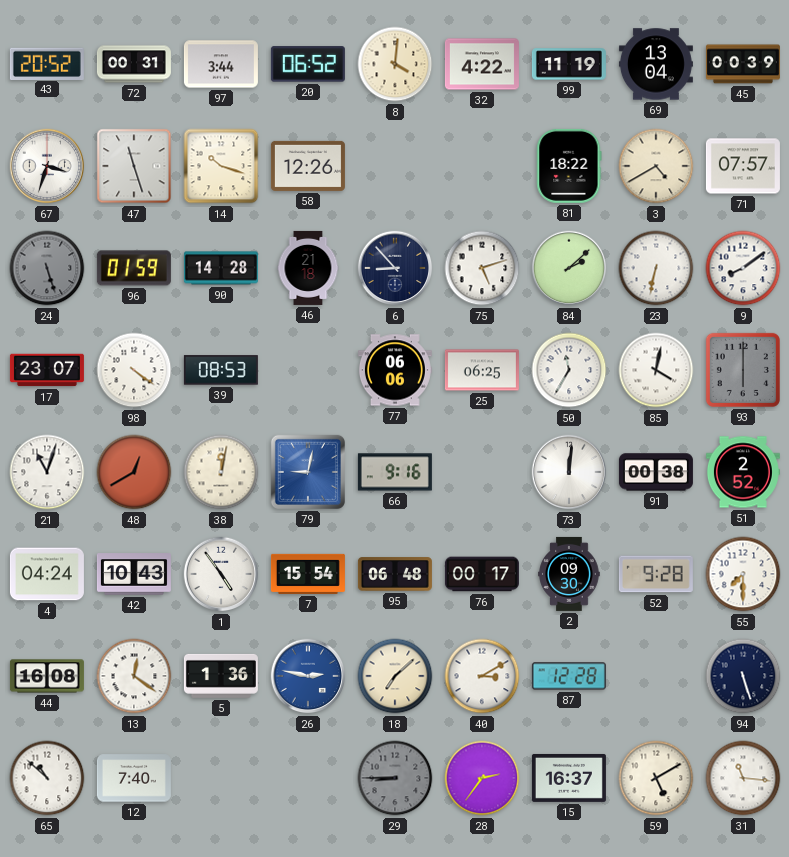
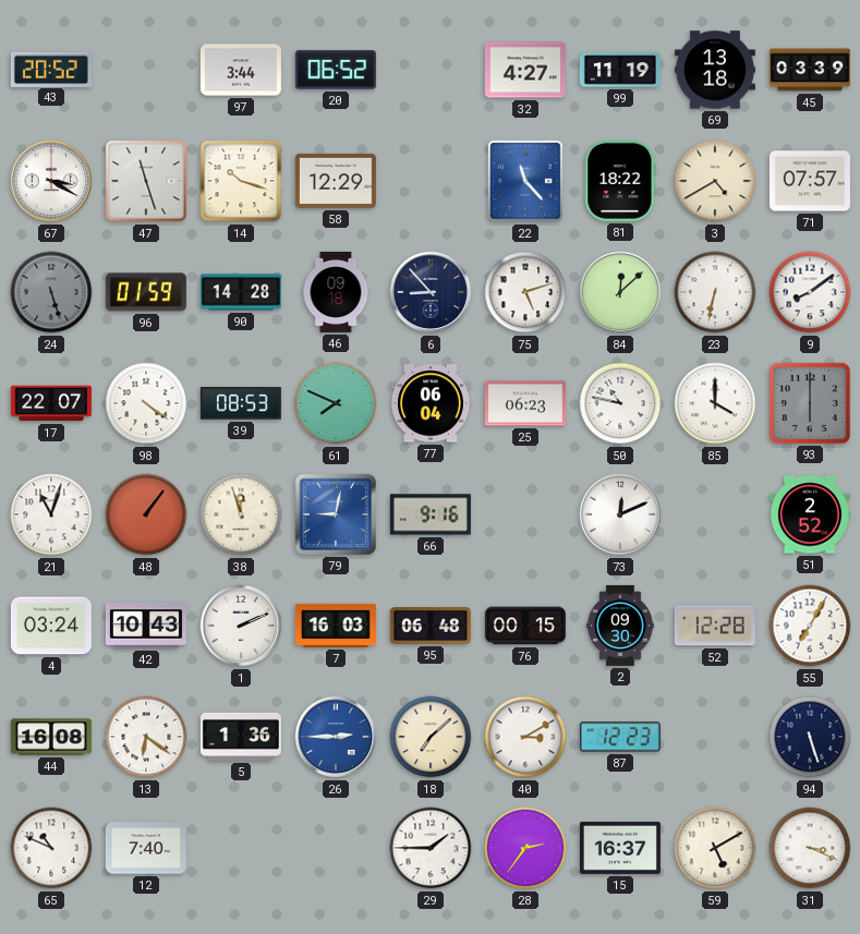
72: 00:31 -> none
8: 4:01 -> none
32: 4:22 -> 4:27
69: 13:04 -> 13:18
45: 00:39 -> 03:39
67: 3:33 -> 3:20
58: 12:26 -> 12:29
22: none -> 11:23
46: 21:18 -> 09:18
84: 2:08 -> 12:08
17: 23:07 -> 22:07
61: none -> 7:49
77: 06:06 -> 06:04
25: 06:25 -> 06:23
50: 11:35 -> 10:47
85: 4:02 -> 4:00
48: 12:40 -> 1:06
38: 12:02 -> 11:57
73: 12:01 -> 12:11
91: 00:38 -> none
4: 04:24 -> 03:24
1: 4:54 -> 2:11
7: 15:54 -> 16:03
76: 00:17 -> 00:15
52: 9:28 -> 12:28
55: 7:30 -> 7:05
13: 12:21 -> 6:21
26: 2:47 -> 2:45
87: 12:28 -> 12:23
65: 10:52 -> 10:49
29: 8:45 -> 1:45
29 dial: grey -> white
31: 11:16 -> 3:19
